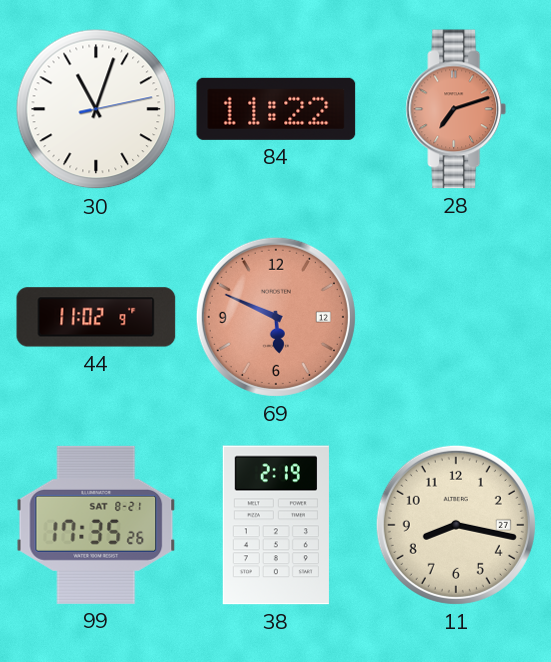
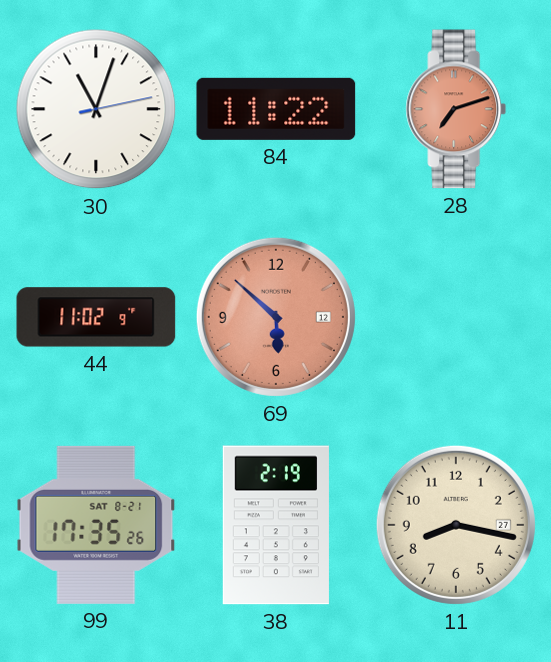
69: 5:49 -> 5:52
